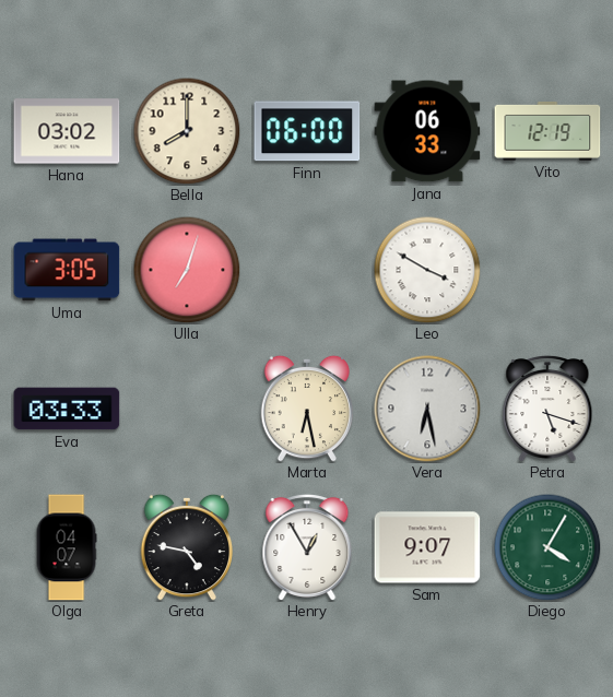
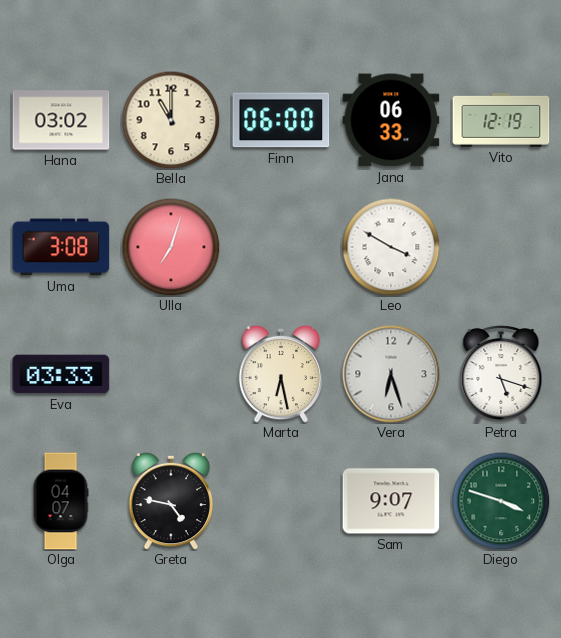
Bella: 8:00 -> 11:00
Uma: 3:05 -> 3:08
Vera: 6:28 -> 6:27
Henry: 12:55 -> none
Diego: 4:05 -> 3:48
